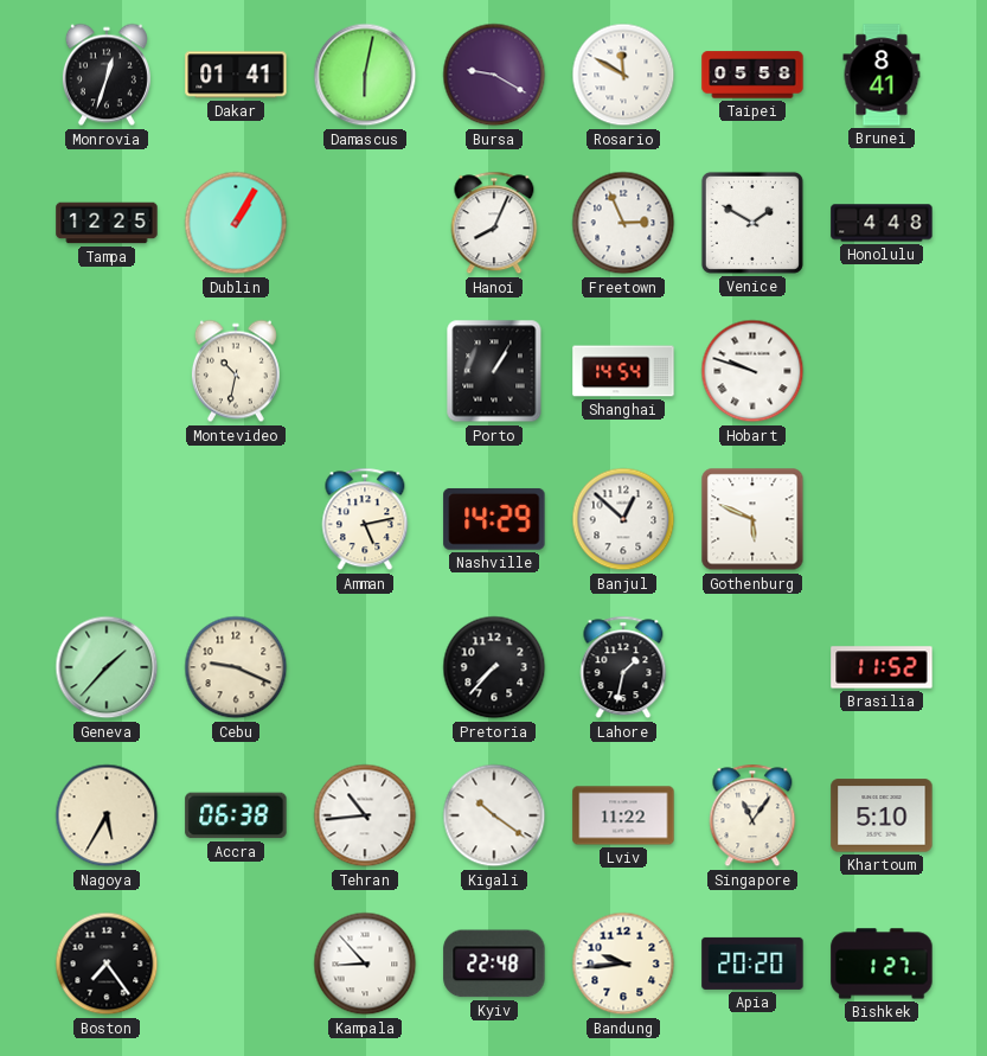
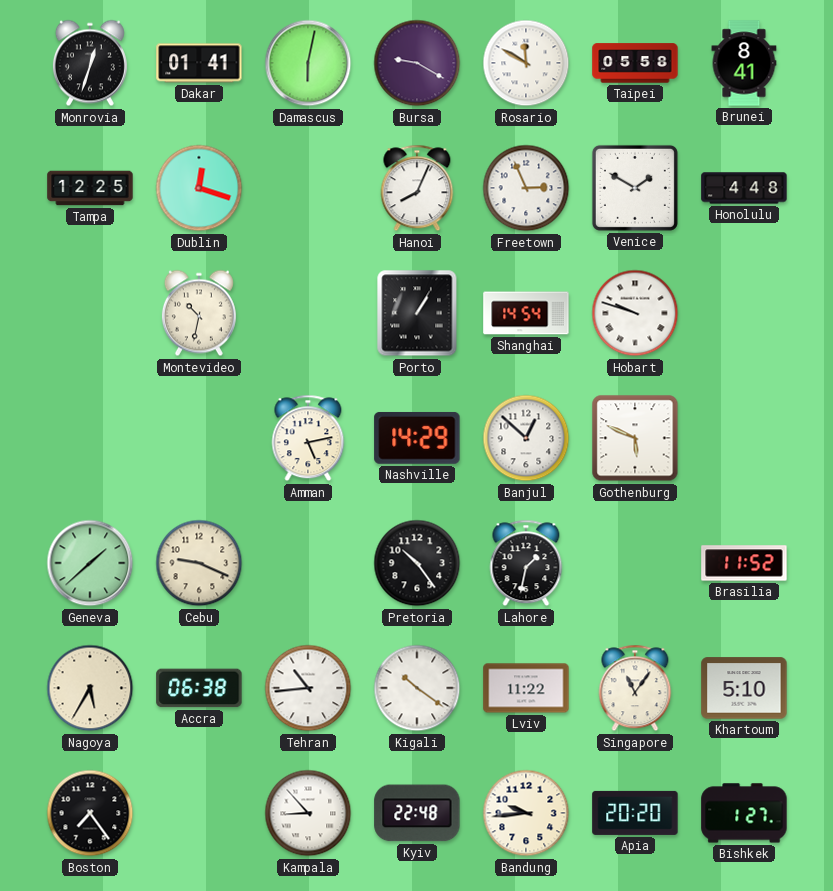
Dublin: 1:05 -> 12:18
Geneva: 1:37 -> 1:38
Pretoria: 7:37 -> 10:24
